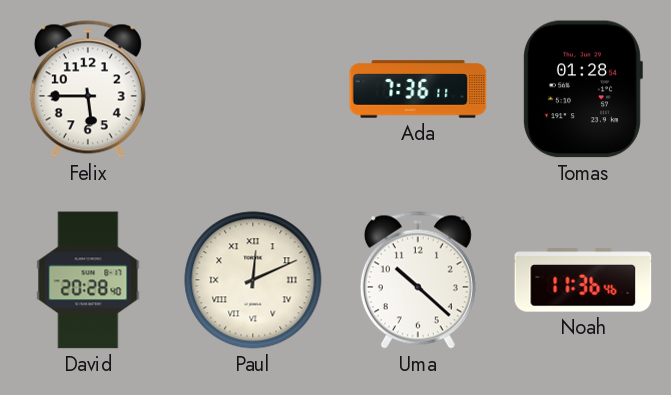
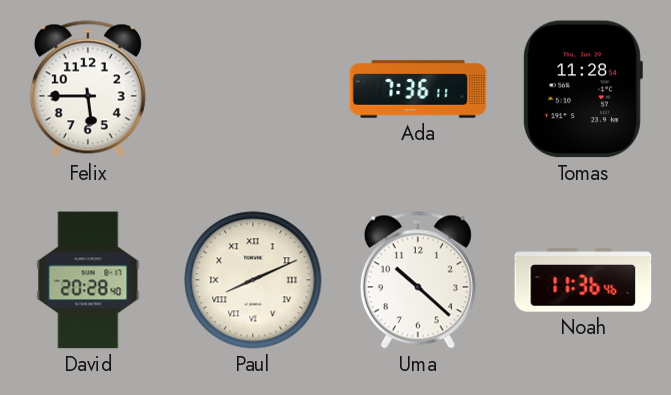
Tomas: 01:28 -> 11:28
Paul: 12:11 -> 8:11
